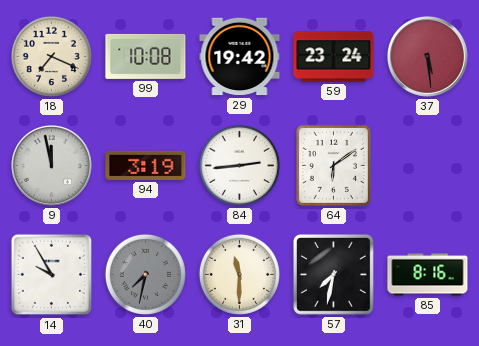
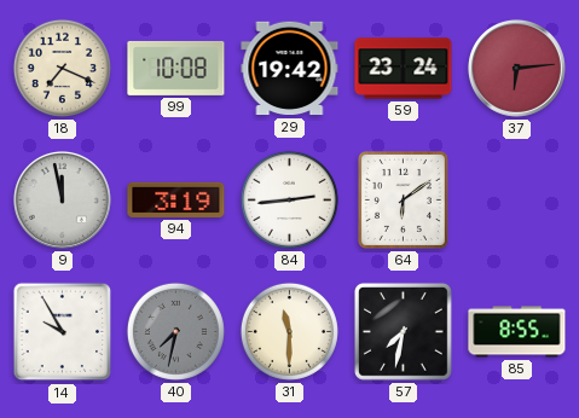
37: 5:29 -> 6:14
85: 8:16 -> 8:55
